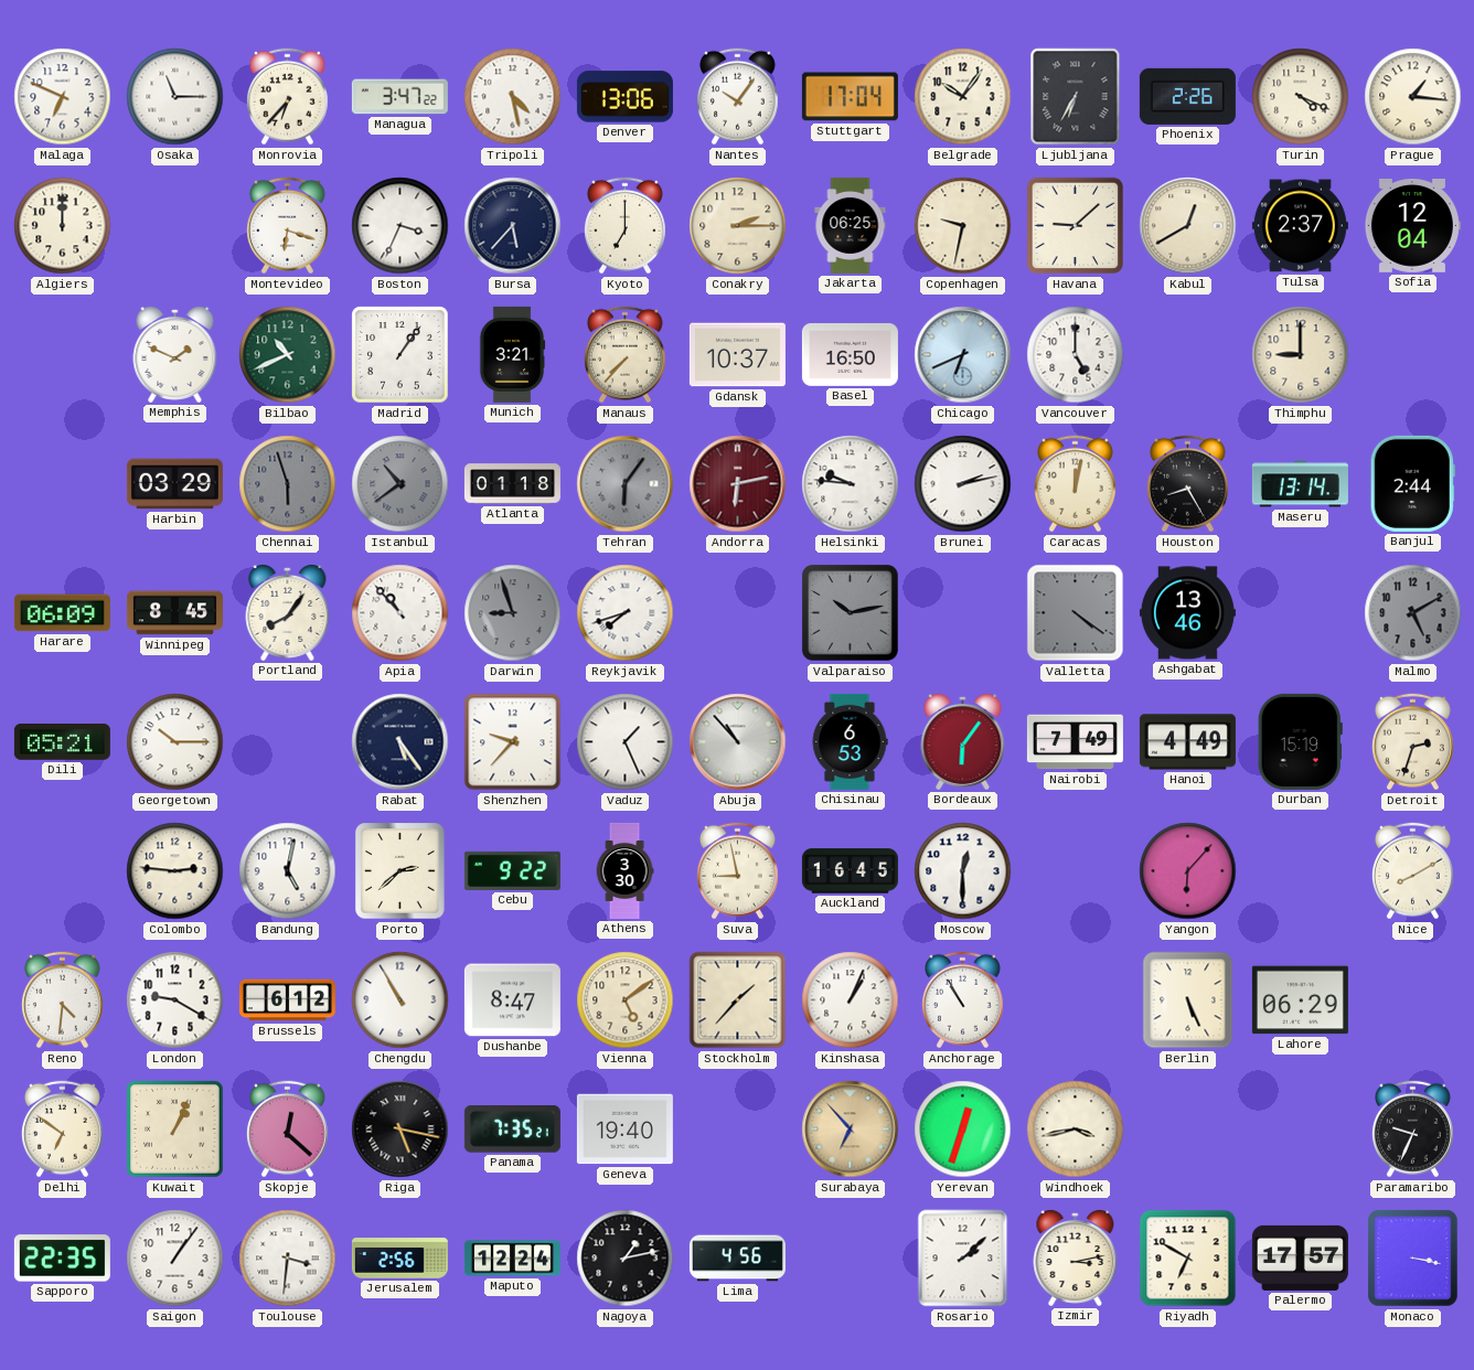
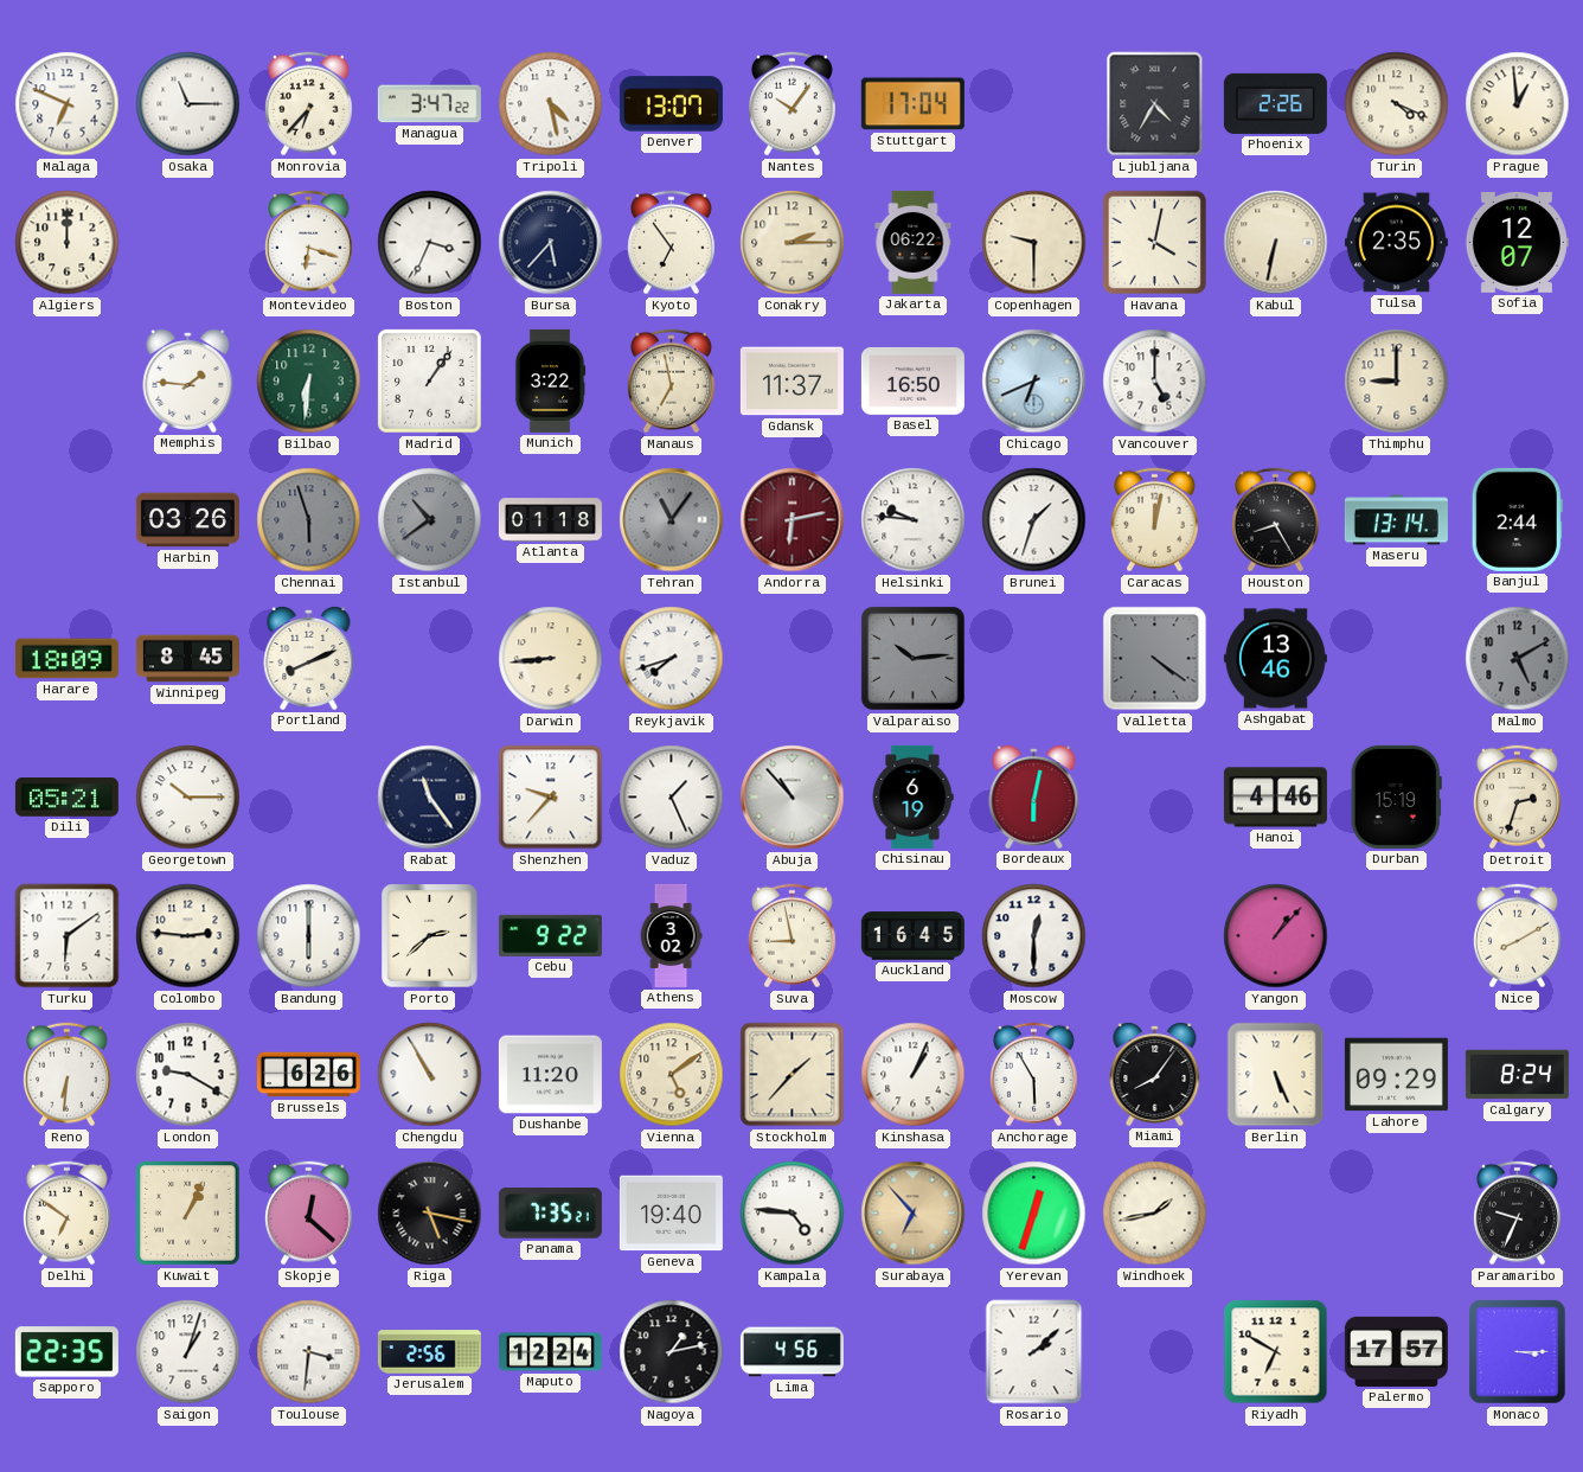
Denver: 13:06 -> 13:07
Belgrade: 10:06 -> none
Ljubljana: 6:35 -> 4:35
Prague: 1:16 -> 12:59
Kyoto: 7:00 -> 6:54
Jakarta: 06:25 -> 06:22
Copenhagen: 9:32 -> 9:30
Havana: 9:08 -> 4:02
Kabul: 12:40 -> 6:32
Tulsa: 2:37 -> 2:35
Sofia: 12:04 -> 12:07
Memphis: 1:49 -> 1:46
Bilbao: 10:41 -> 6:31
Munich: 3:21 -> 3:22
Manaus: 7:37 -> 6:58
Gdansk: 10:37 -> 11:37
Harbin: 03:29 -> 03:26
Tehran: 6:06 -> 11:06
Brunei: 2:13 -> 1:33
Harare: 06:09 -> 18:09
Portland: 8:06 -> 8:11
Apia: 10:53 -> none
Darwin: 8:57 -> 8:44
Darwin dial: grey -> cream
Valparaiso: 10:13 -> 10:14
Rabat: 5:24 -> 11:24
Chisinau: 6:53 -> 6:19
Bordeaux: 6:06 -> 6:02
Nairobi: 7:49 -> none
Hanoi: 4:49 -> 4:46
Turku: none -> 6:09
Bandung: 5:02 -> 6:00
Athens: 3:30 -> 3:02
Yangon: 6:07 -> 1:07
Reno: 4:31 -> 6:31
Brussels: 6:12 -> 6:26
Dushanbe: 8:47 -> 11:20
Anchorage: 10:55 -> 5:55
Miami: none -> 8:06
Lahore: 06:29 -> 09:29
Calgary: none -> 8:24
Kampala: none -> 4:46
Windhoek: 3:43 -> 1:43
Saigon: 1:06 -> 1:03
Izmir: 3:13 -> none
Monaco: 3:17 -> 3:15
